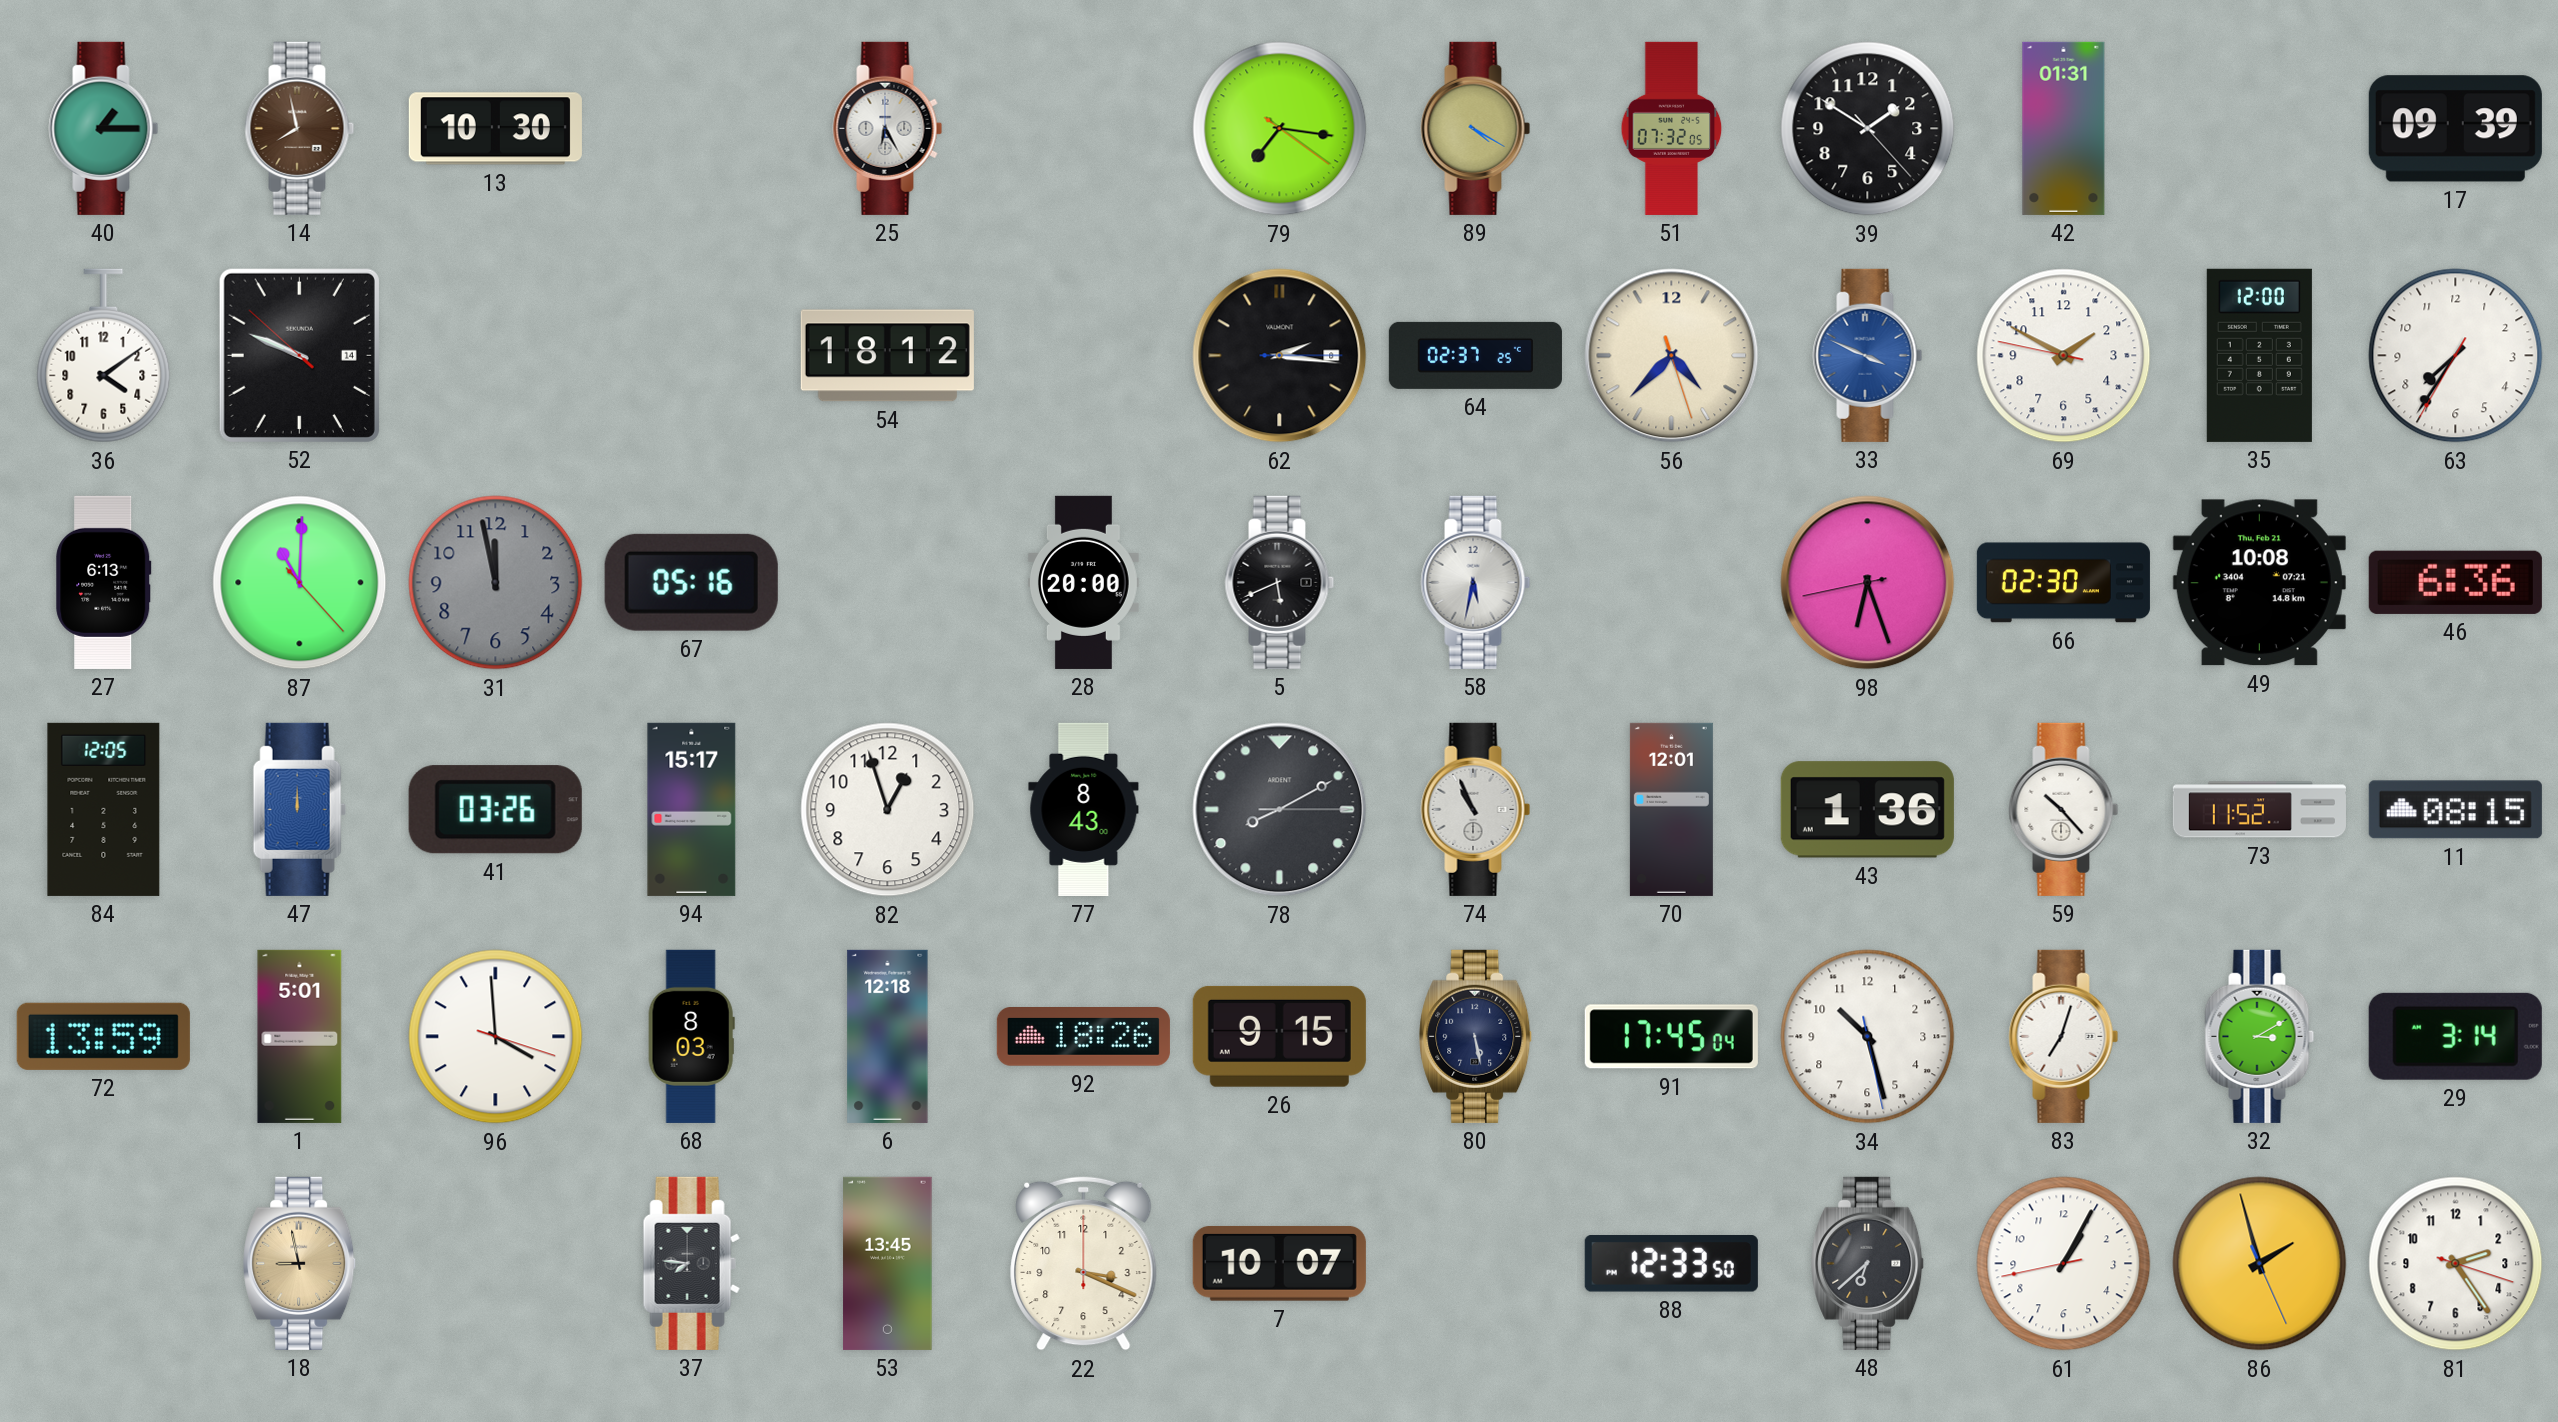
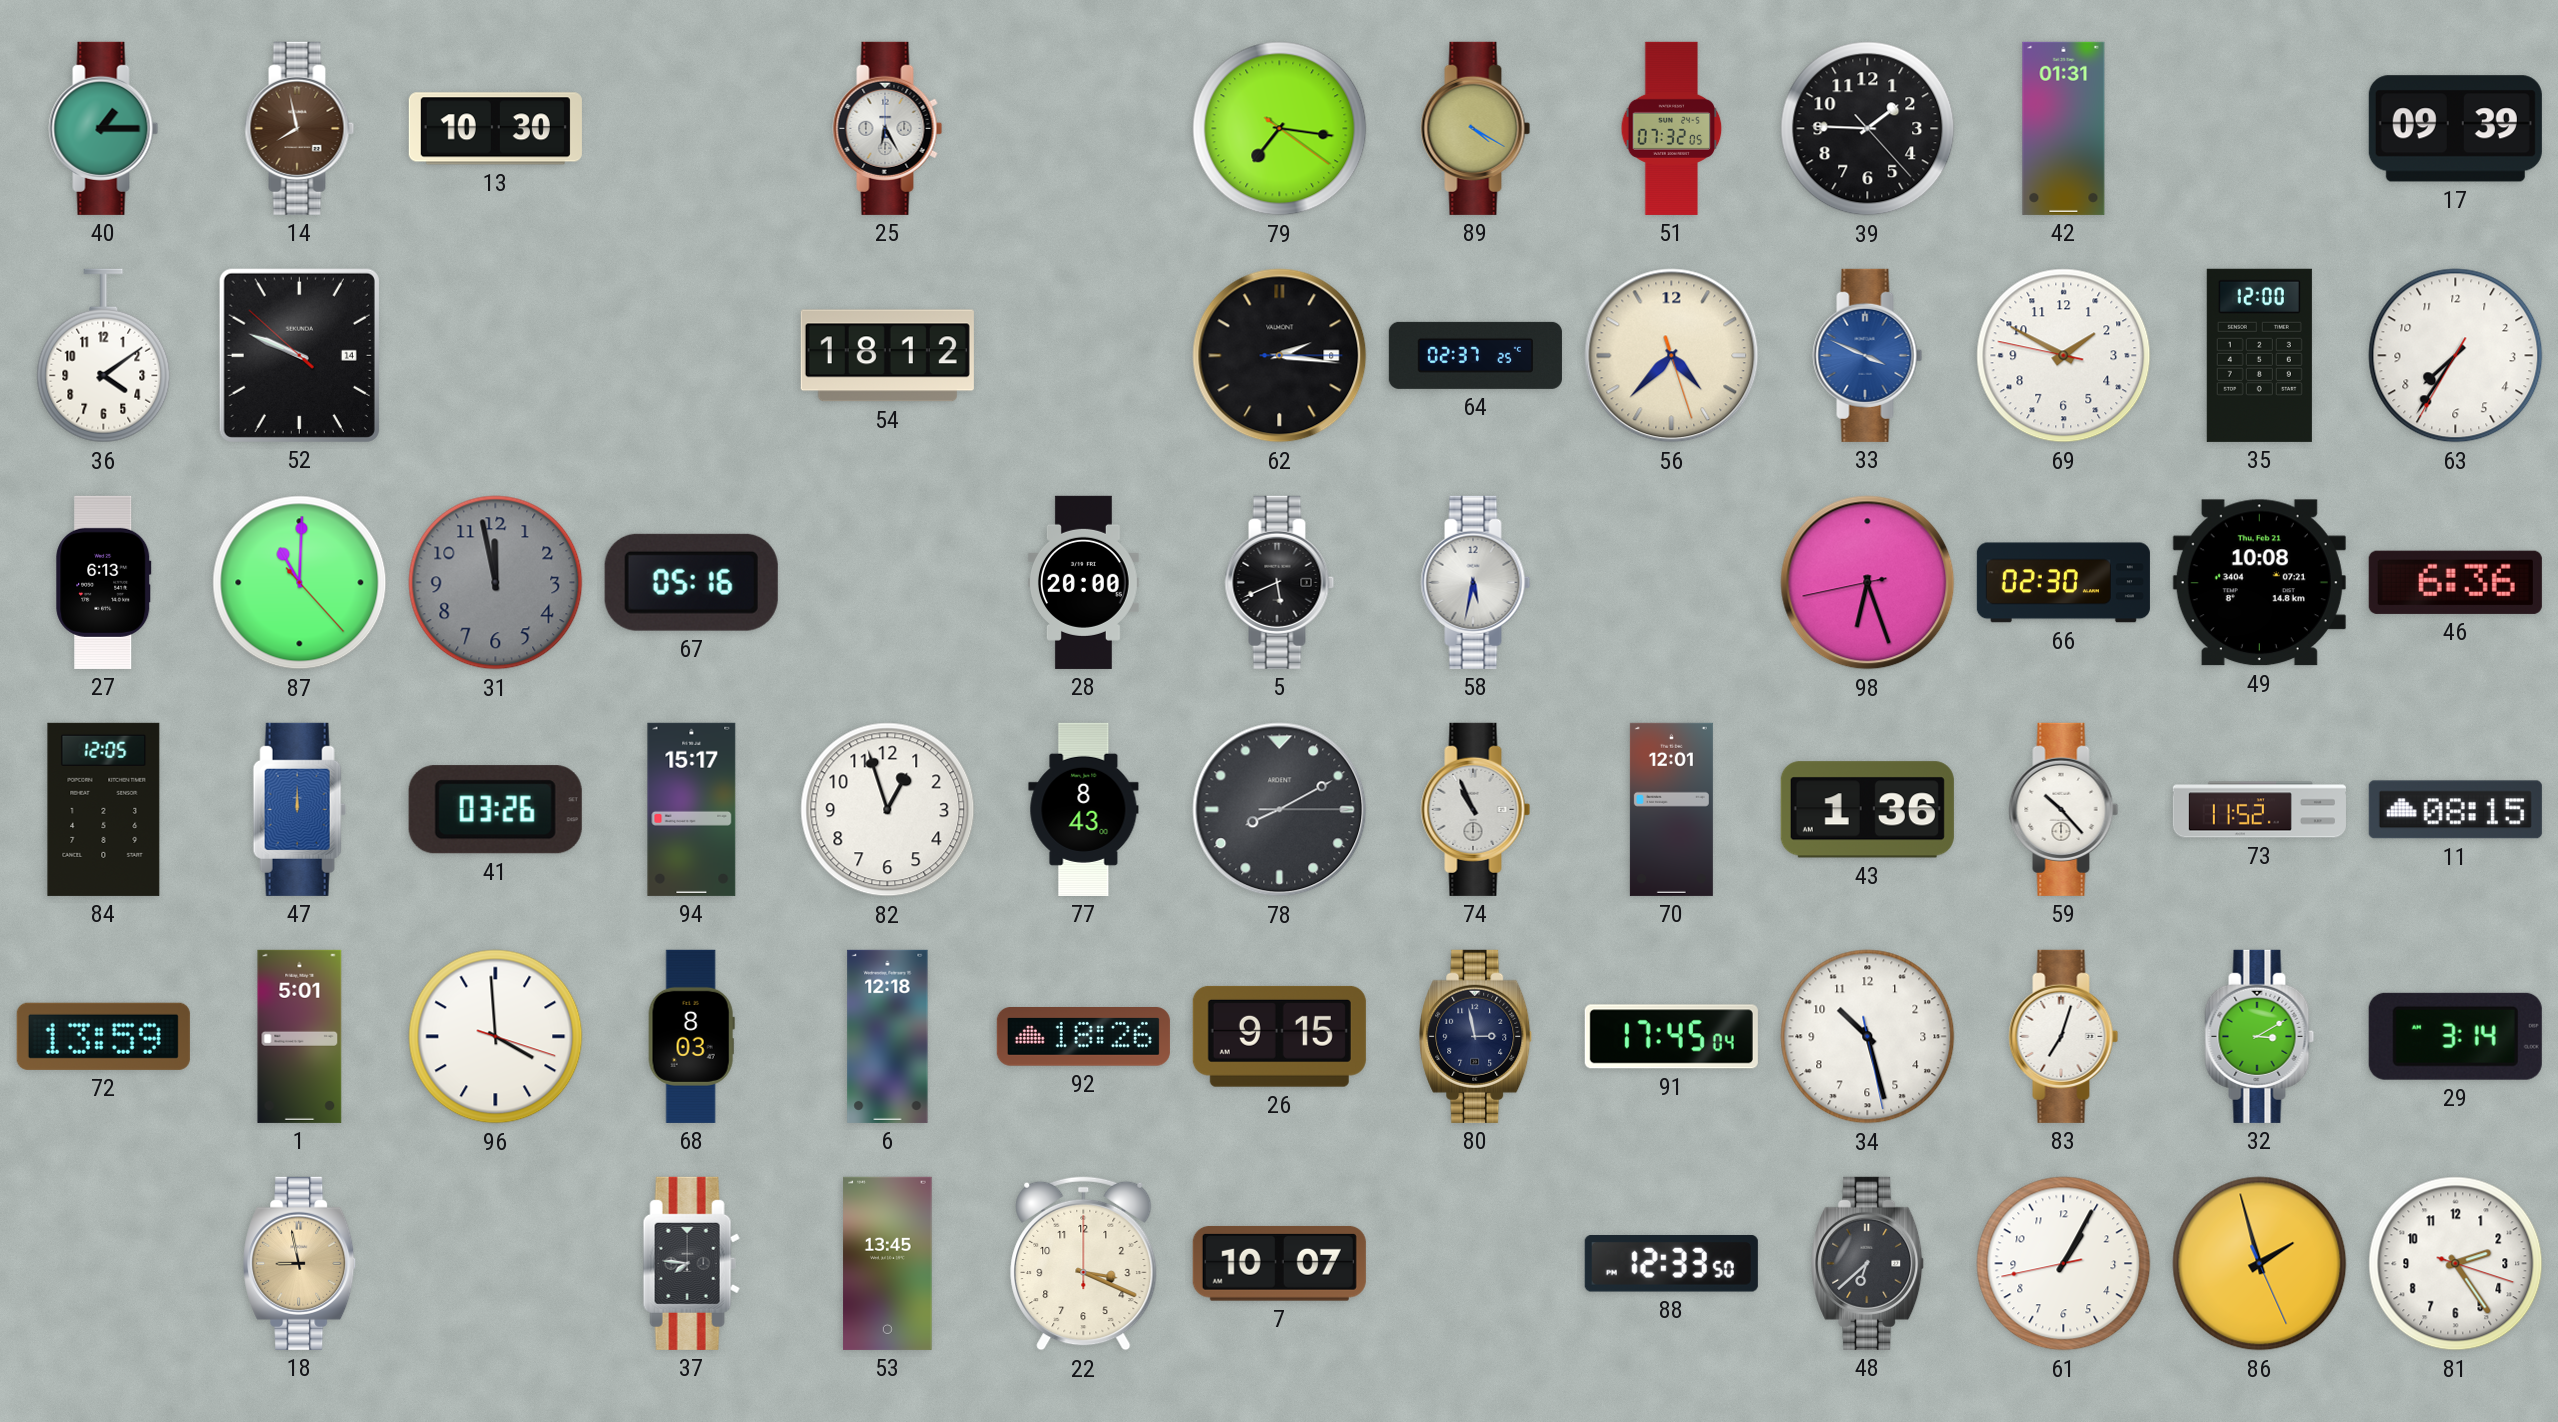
39: 1:50 -> 1:45
80: 5:28 -> 2:58
